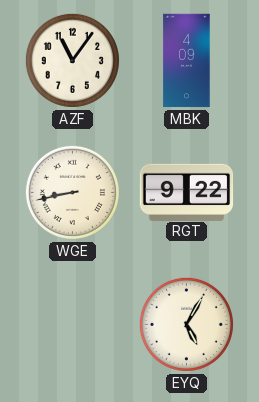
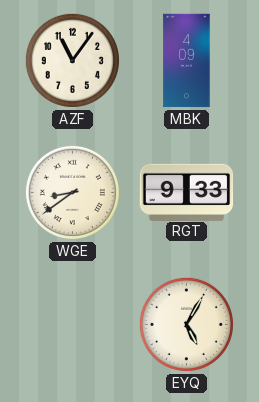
WGE: 8:43 -> 8:39
RGT: 9:22 -> 9:33
